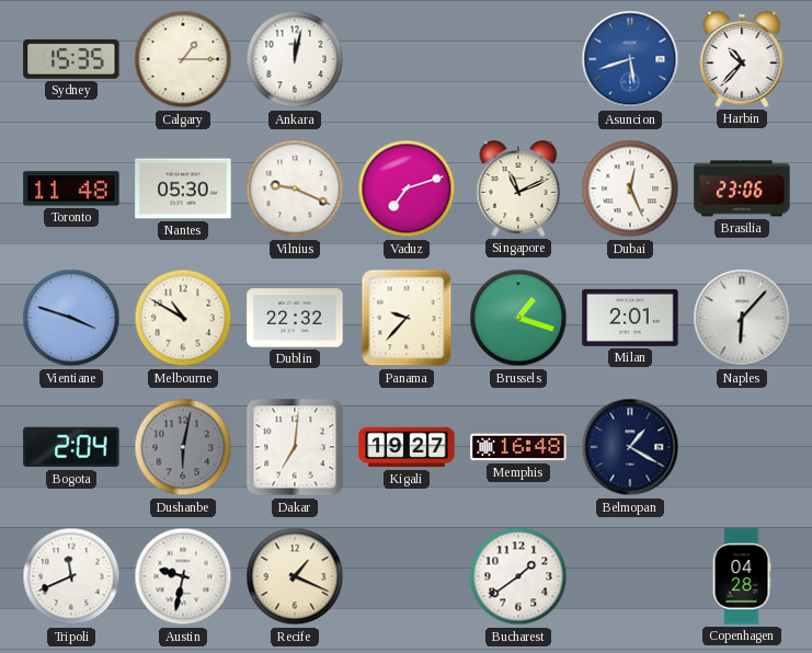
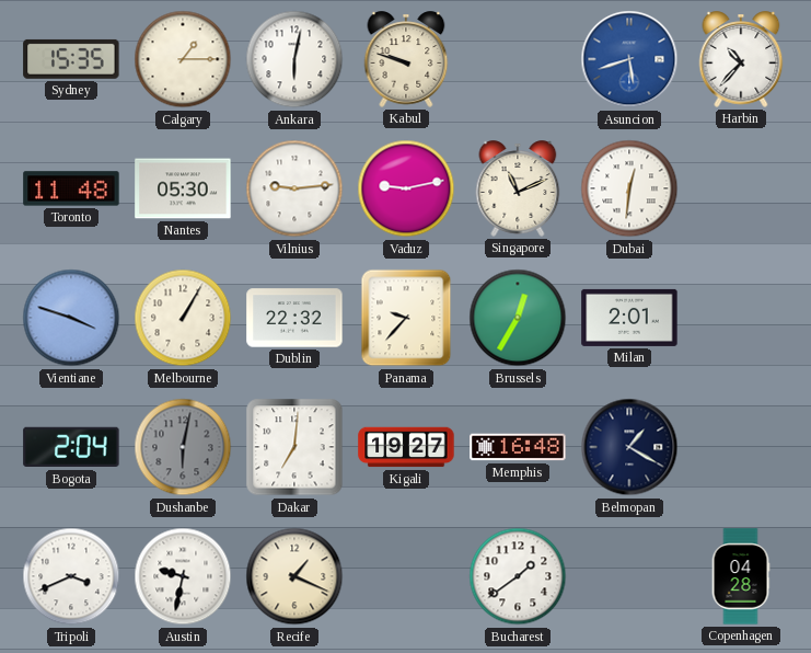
Ankara: 12:02 -> 6:02
Kabul: none -> 9:48
Vilnius: 9:19 -> 9:14
Vaduz: 7:12 -> 9:13
Dubai: 12:26 -> 12:31
Brasilia: 23:06 -> none
Melbourne: 10:50 -> 1:05
Brussels: 1:18 -> 12:35
Naples: 6:07 -> none
Tripoli: 11:41 -> 3:41
